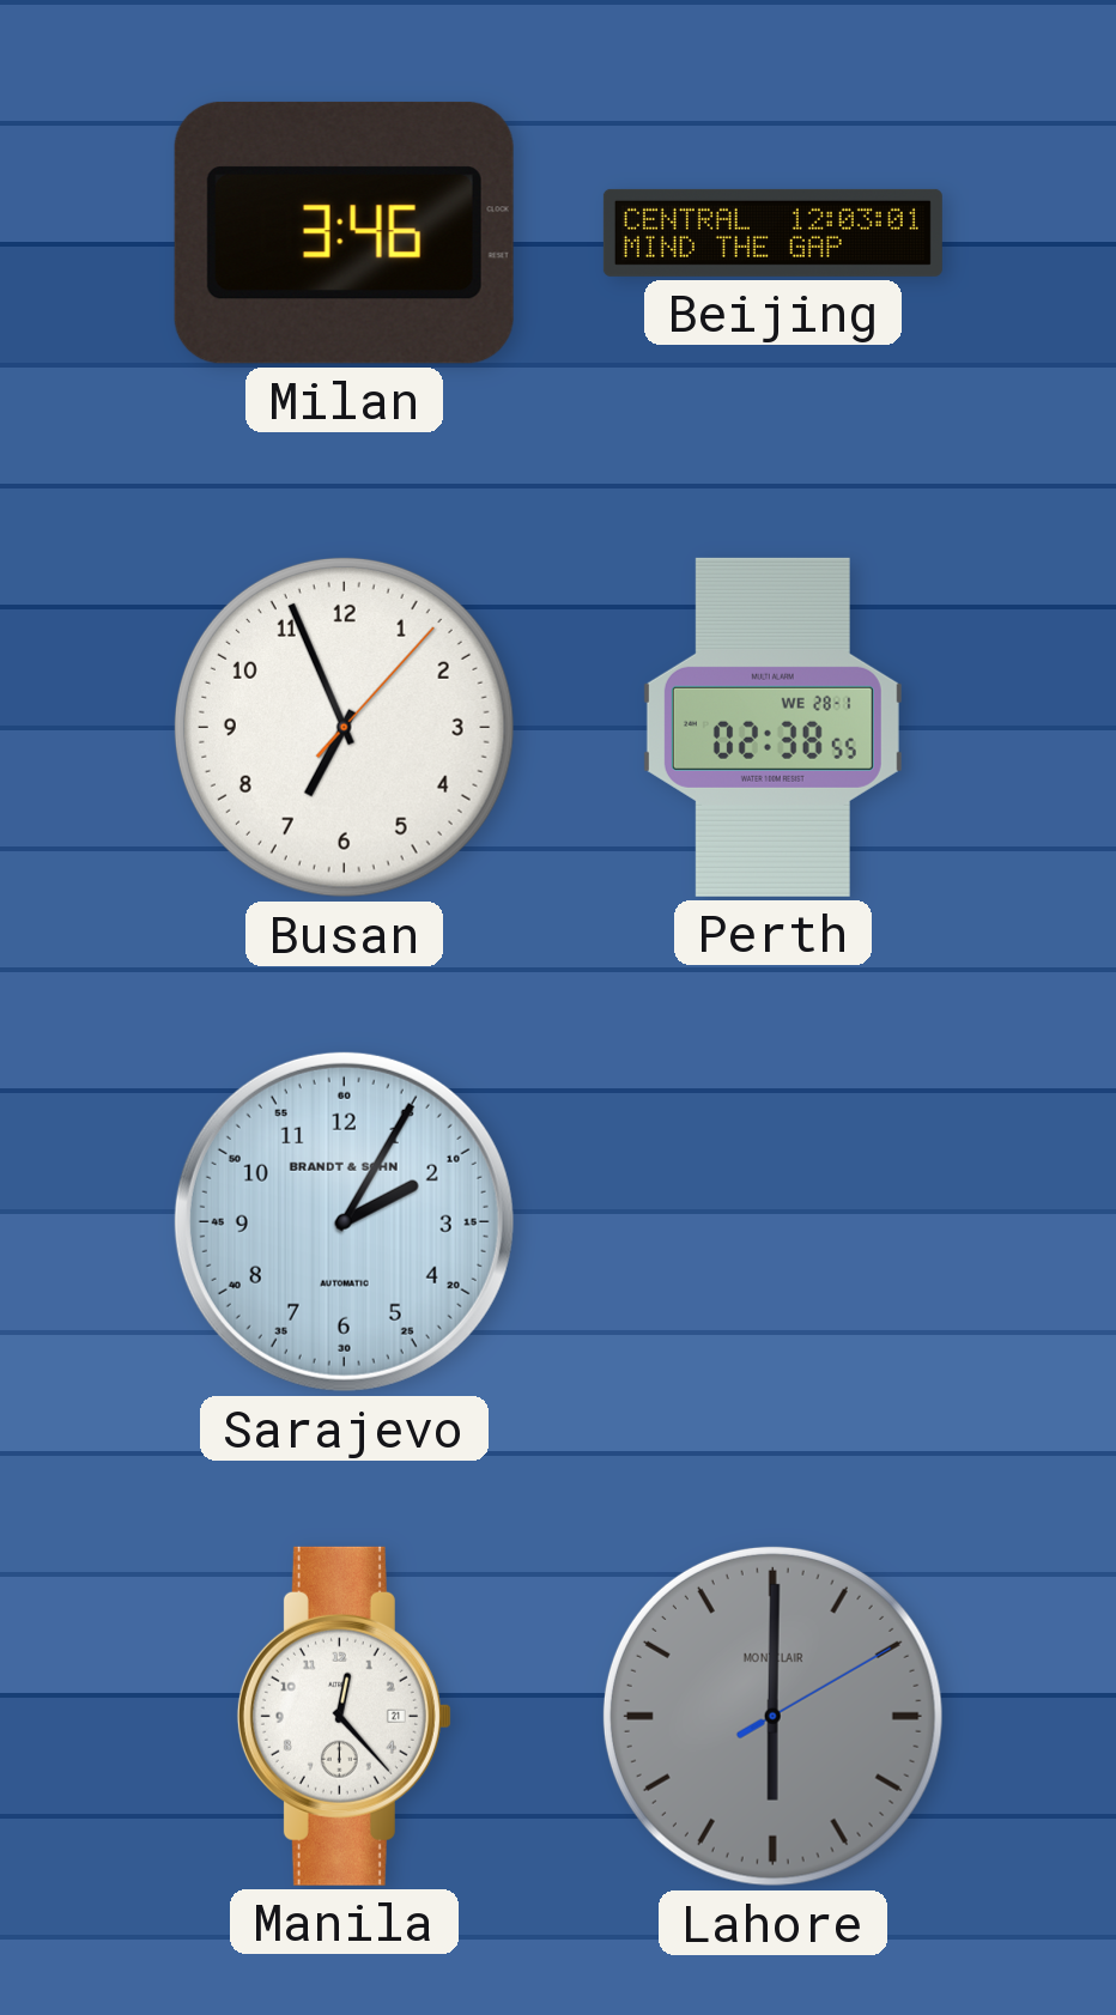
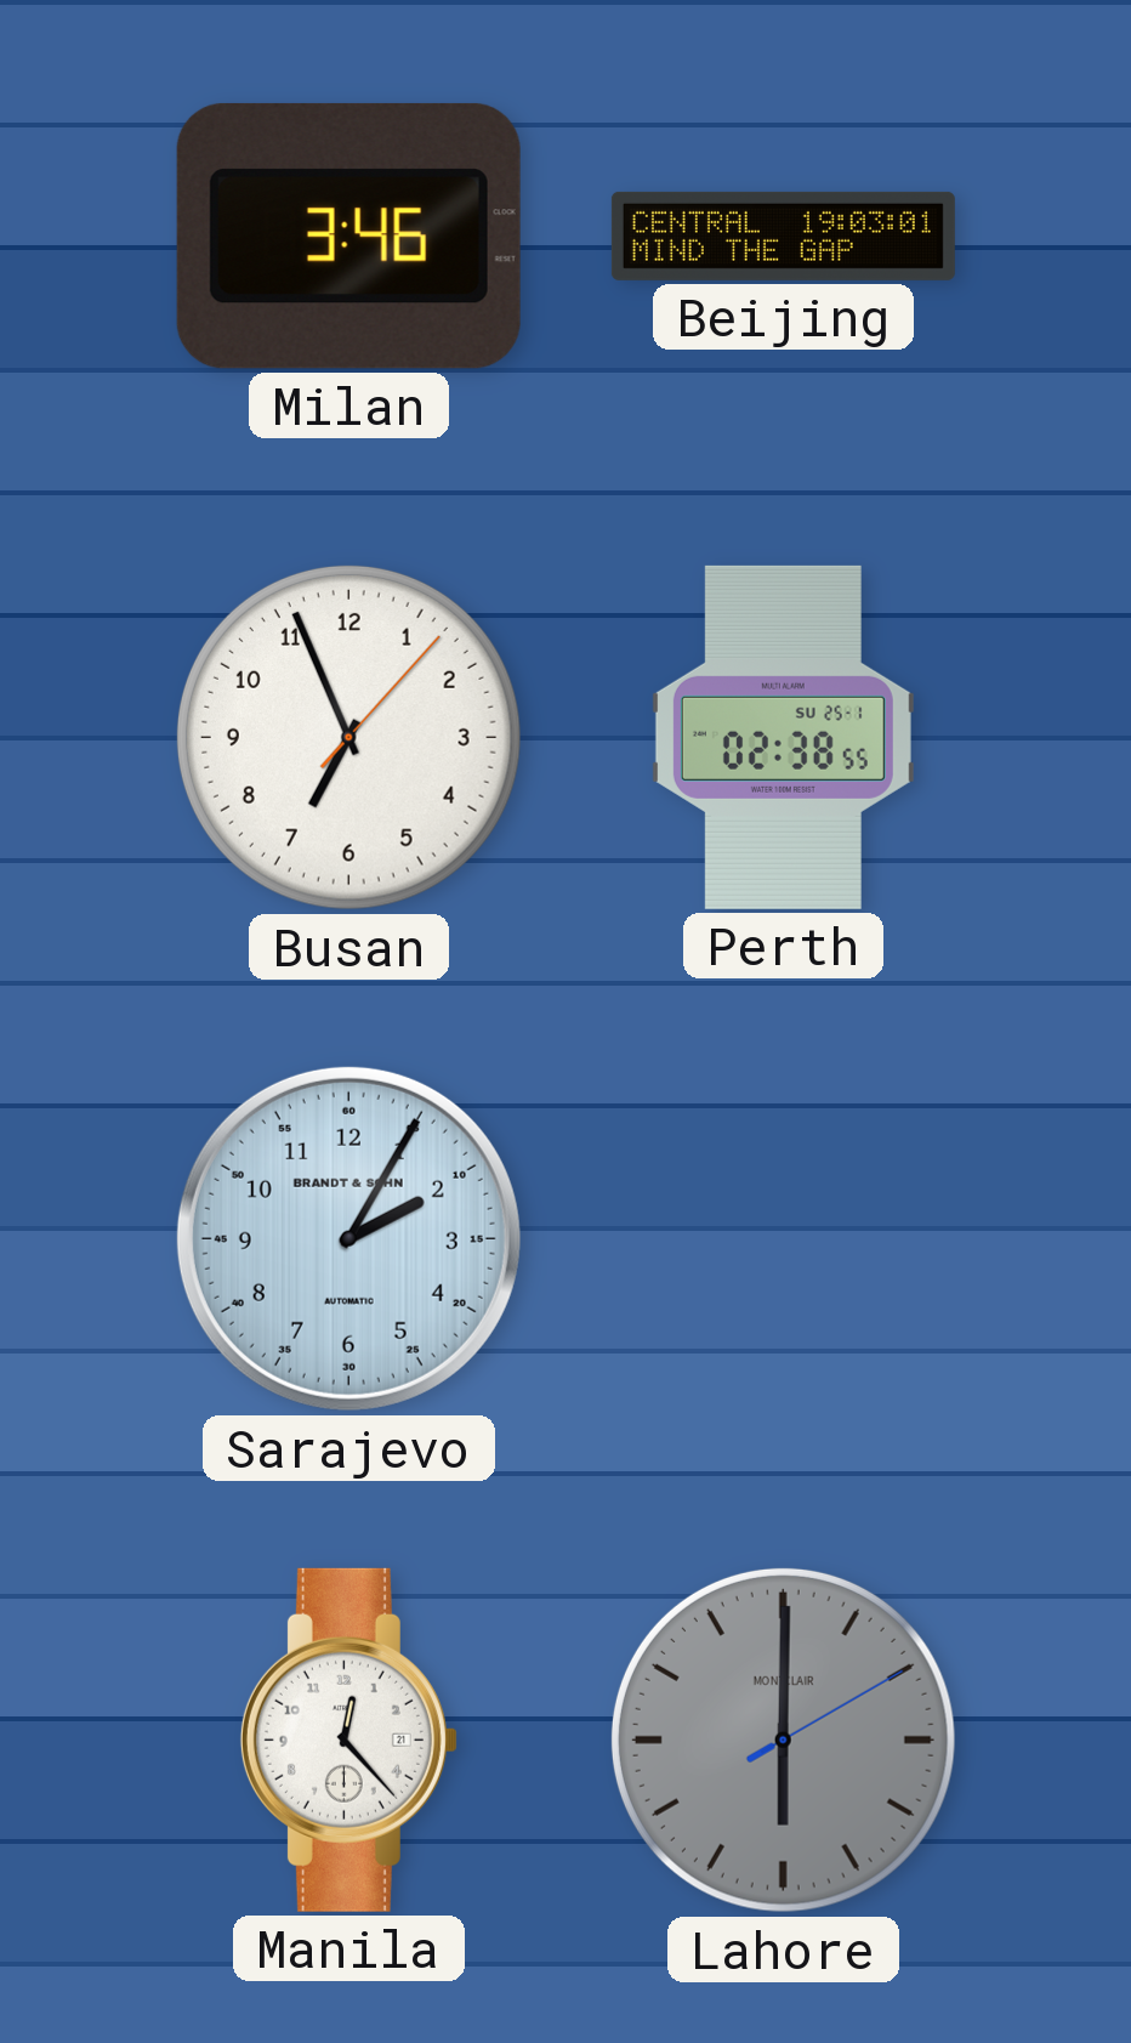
Beijing: 12:03 -> 19:03
Perth date: WE 28-1 -> SU 25-1
